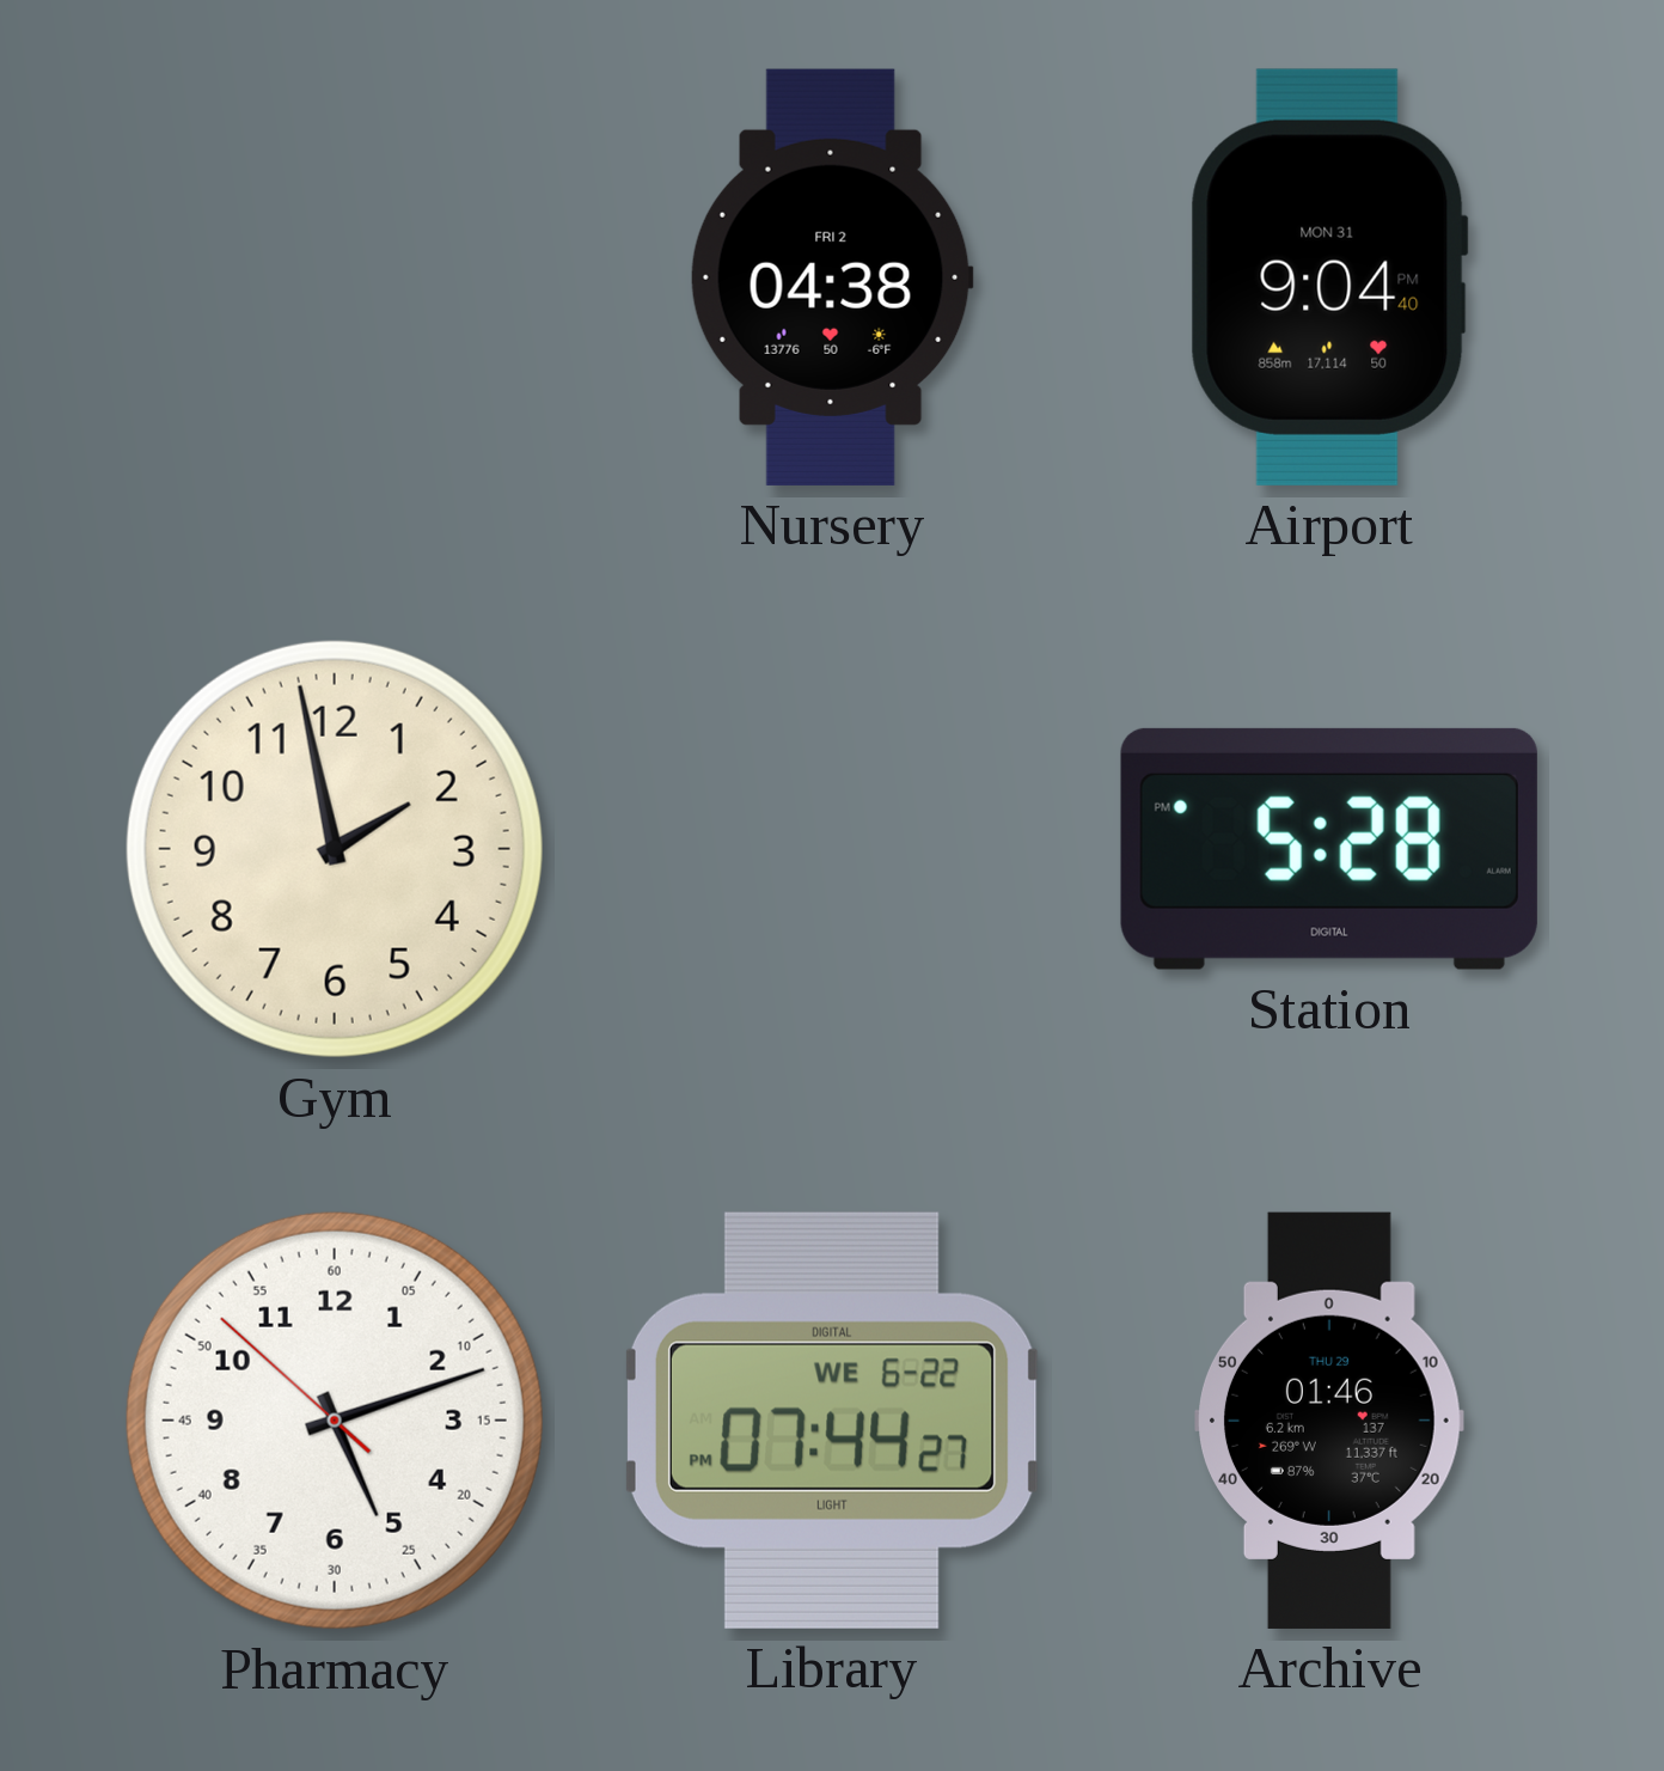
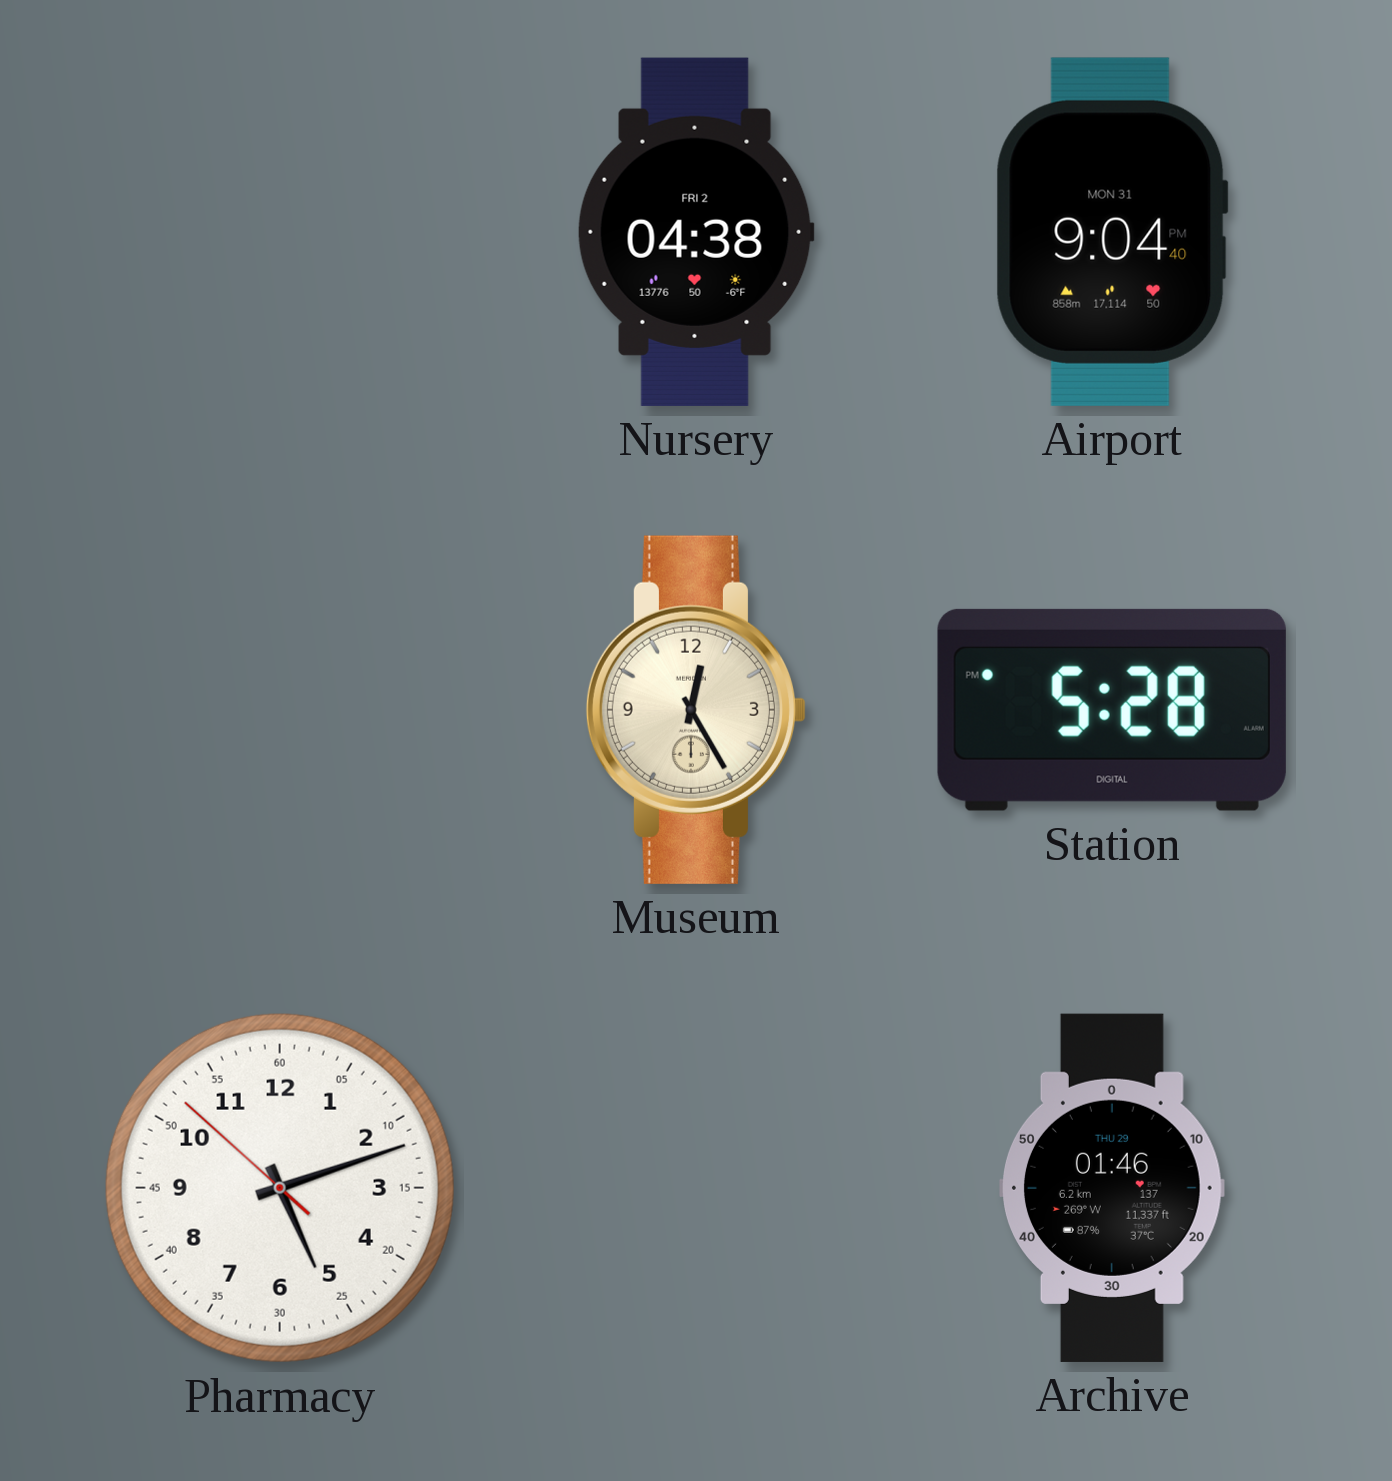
Gym: 1:58 -> none
Museum: none -> 12:25
Library: 07:44 -> none
